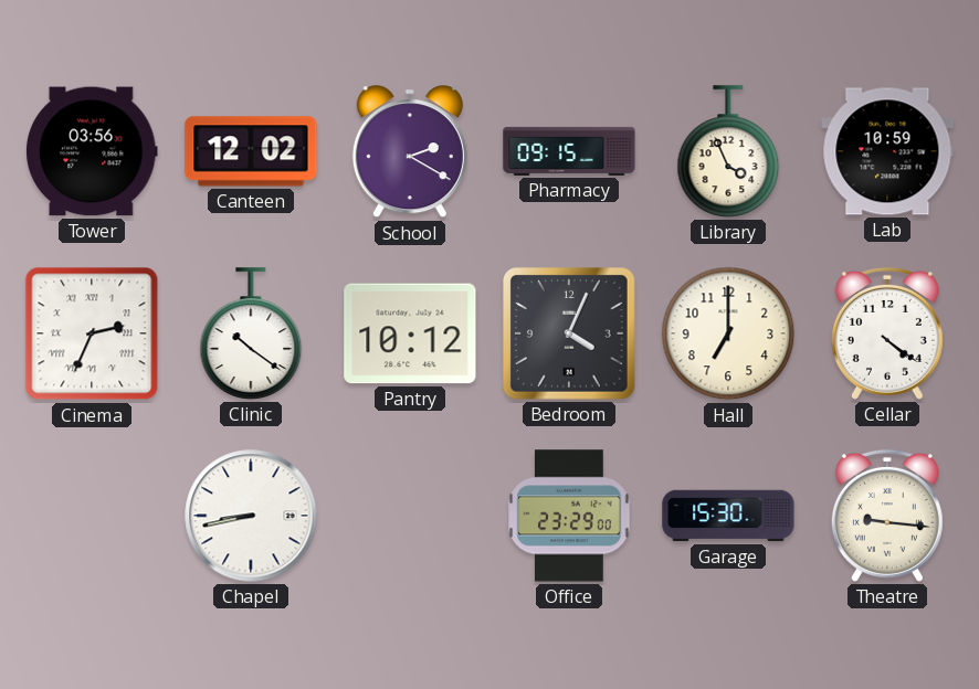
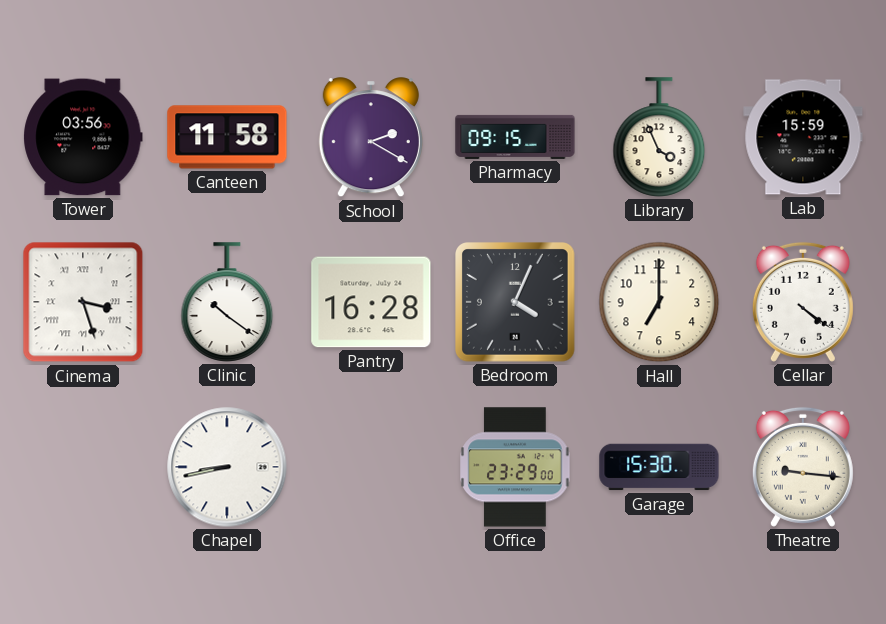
Canteen: 12:02 -> 11:58
Lab: 10:59 -> 15:59
Cinema: 2:34 -> 3:27
Pantry: 10:12 -> 16:28
